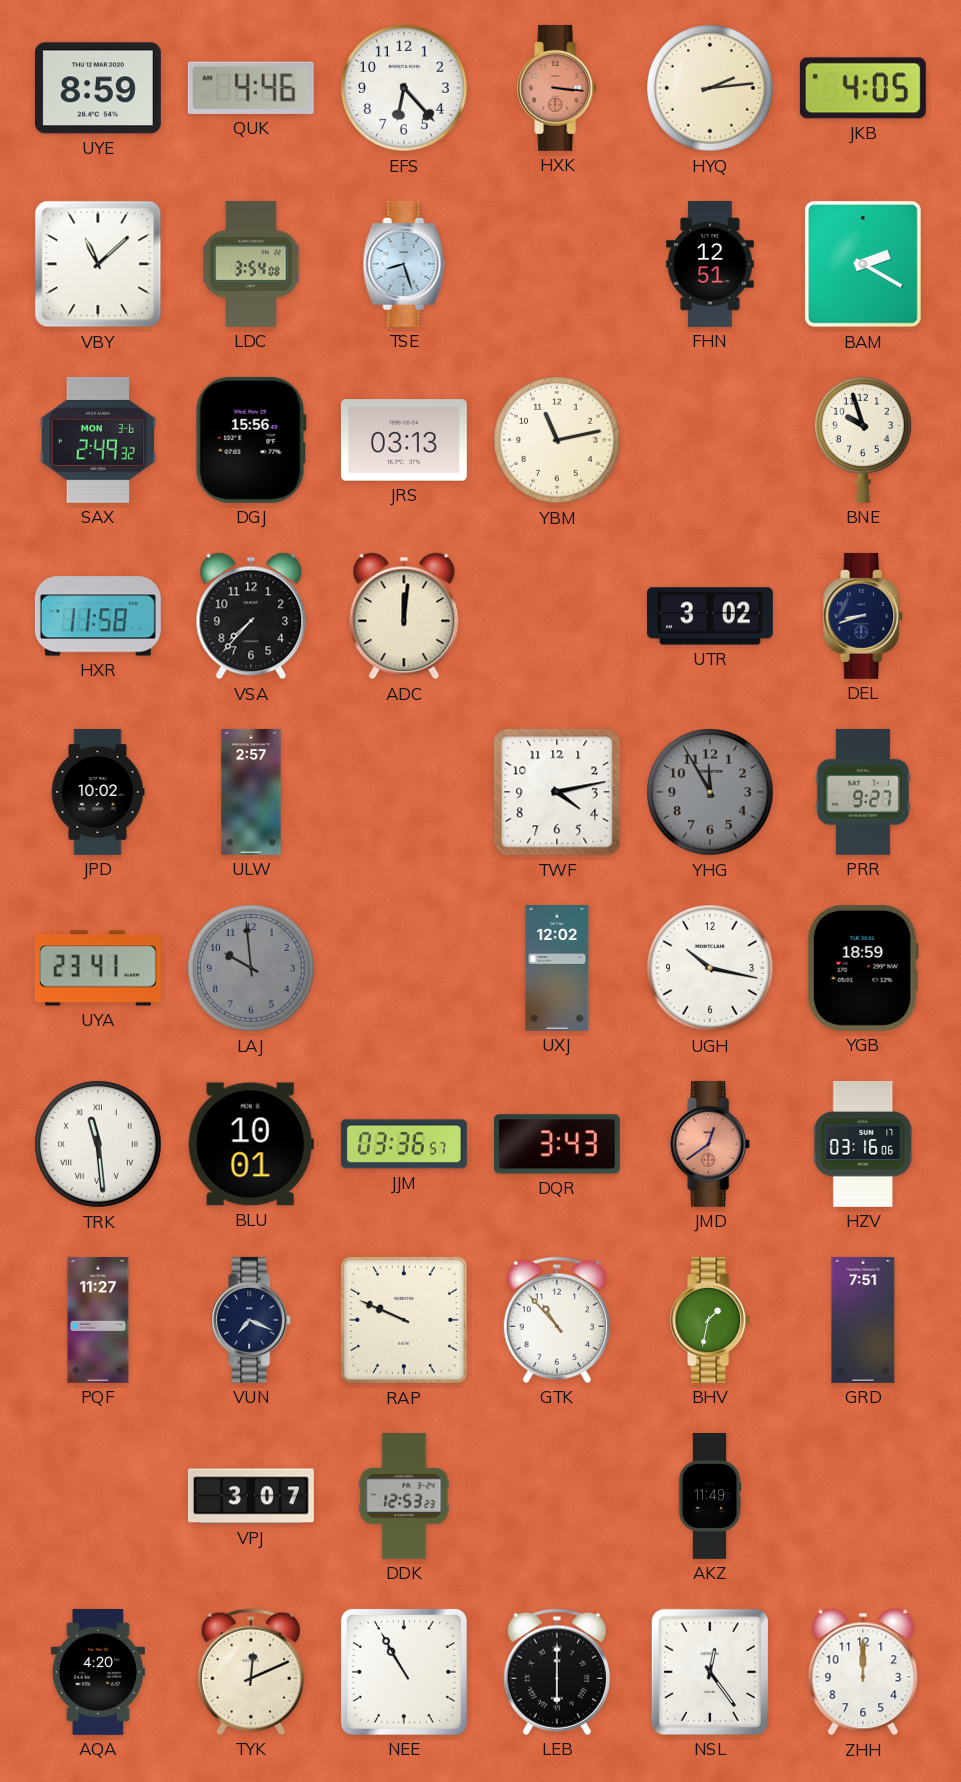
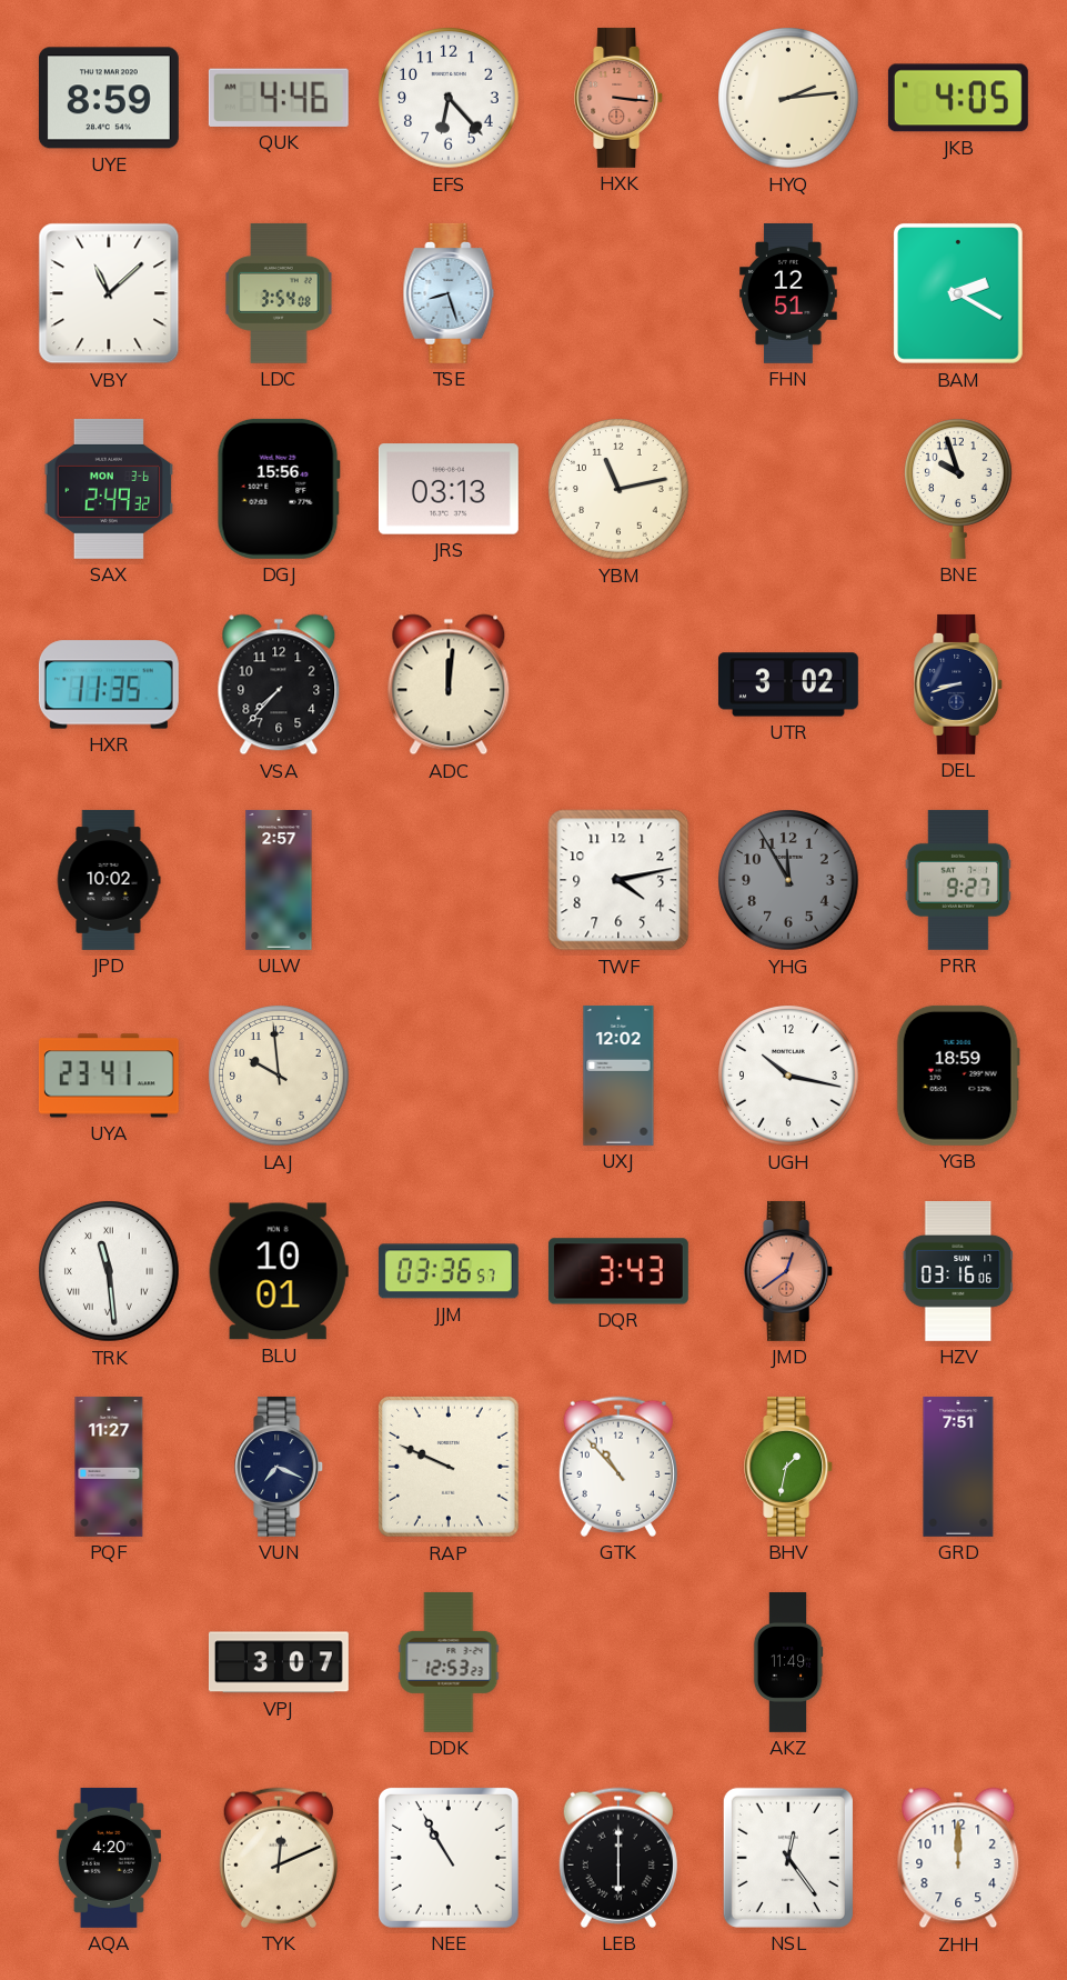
HXR: 11:58 -> 11:35
LAJ dial: grey -> cream
